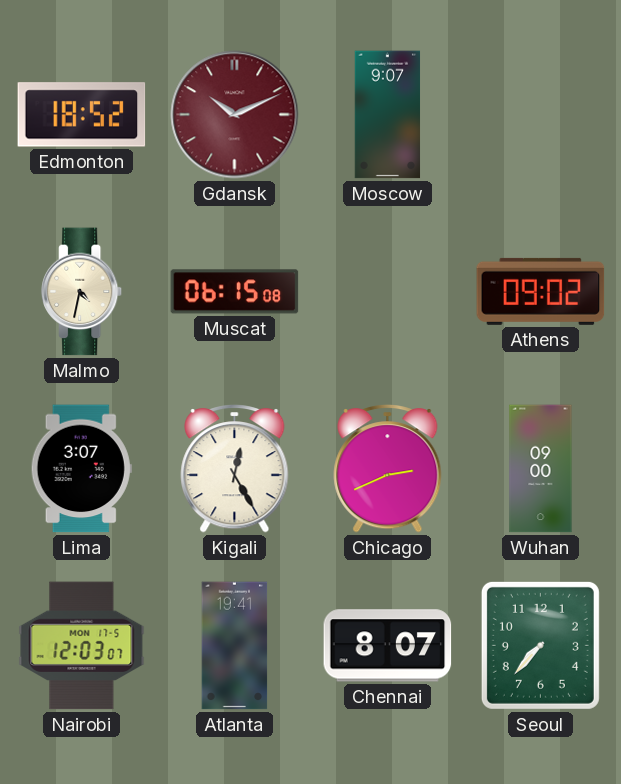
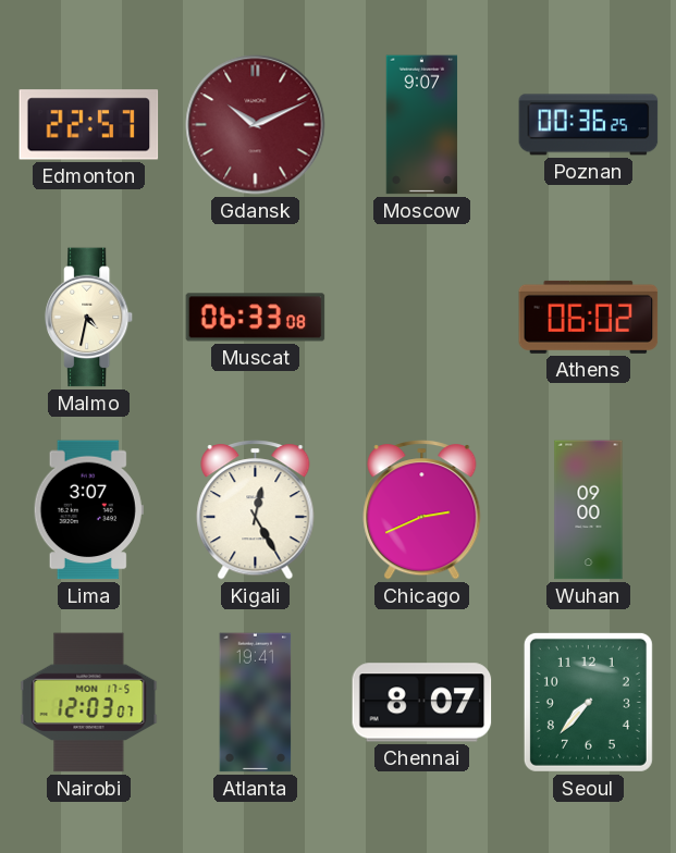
Edmonton: 18:52 -> 22:57
Poznan: none -> 00:36
Muscat: 06:15 -> 06:33
Athens: 09:02 -> 06:02
